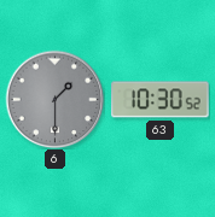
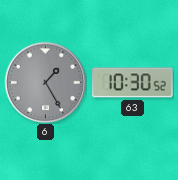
6: 1:30 -> 1:25
